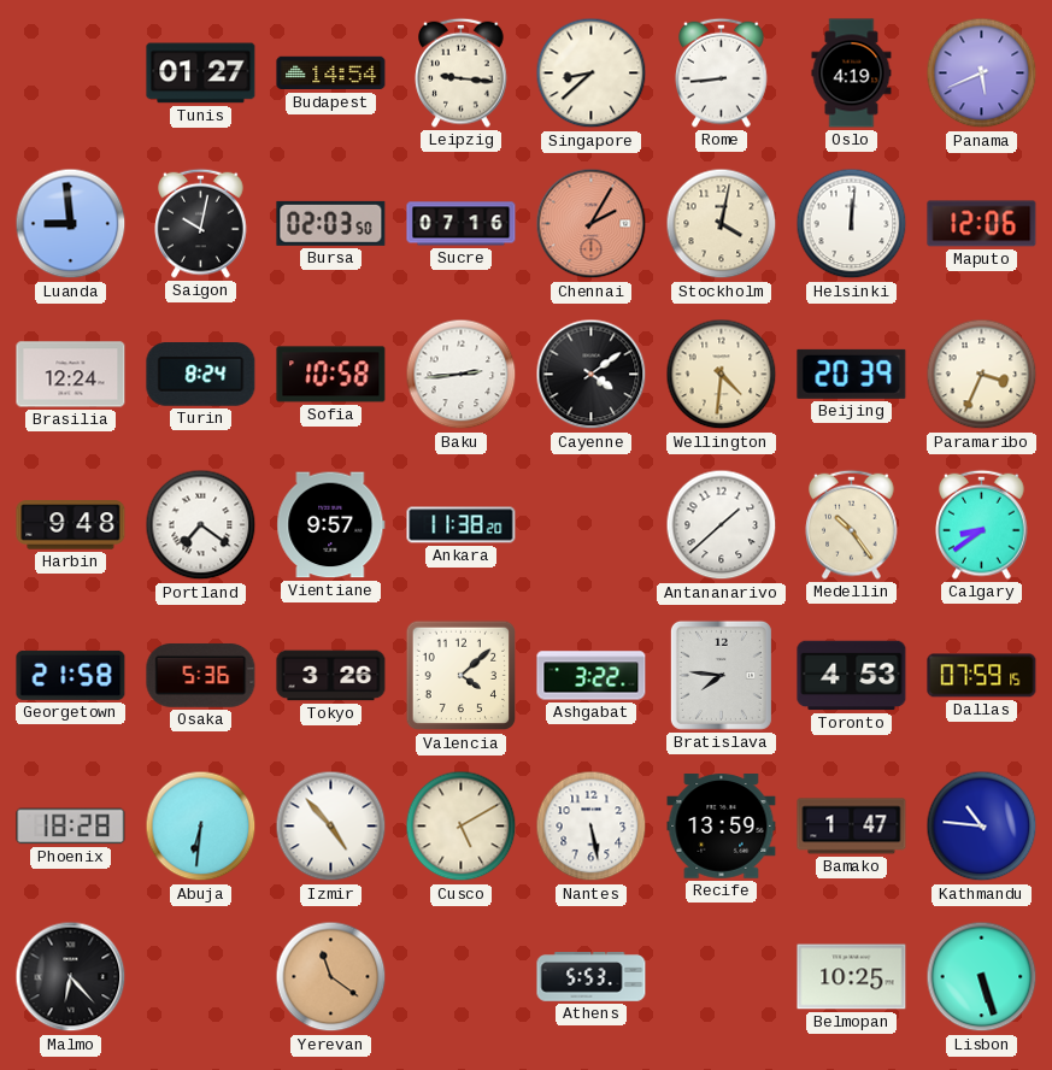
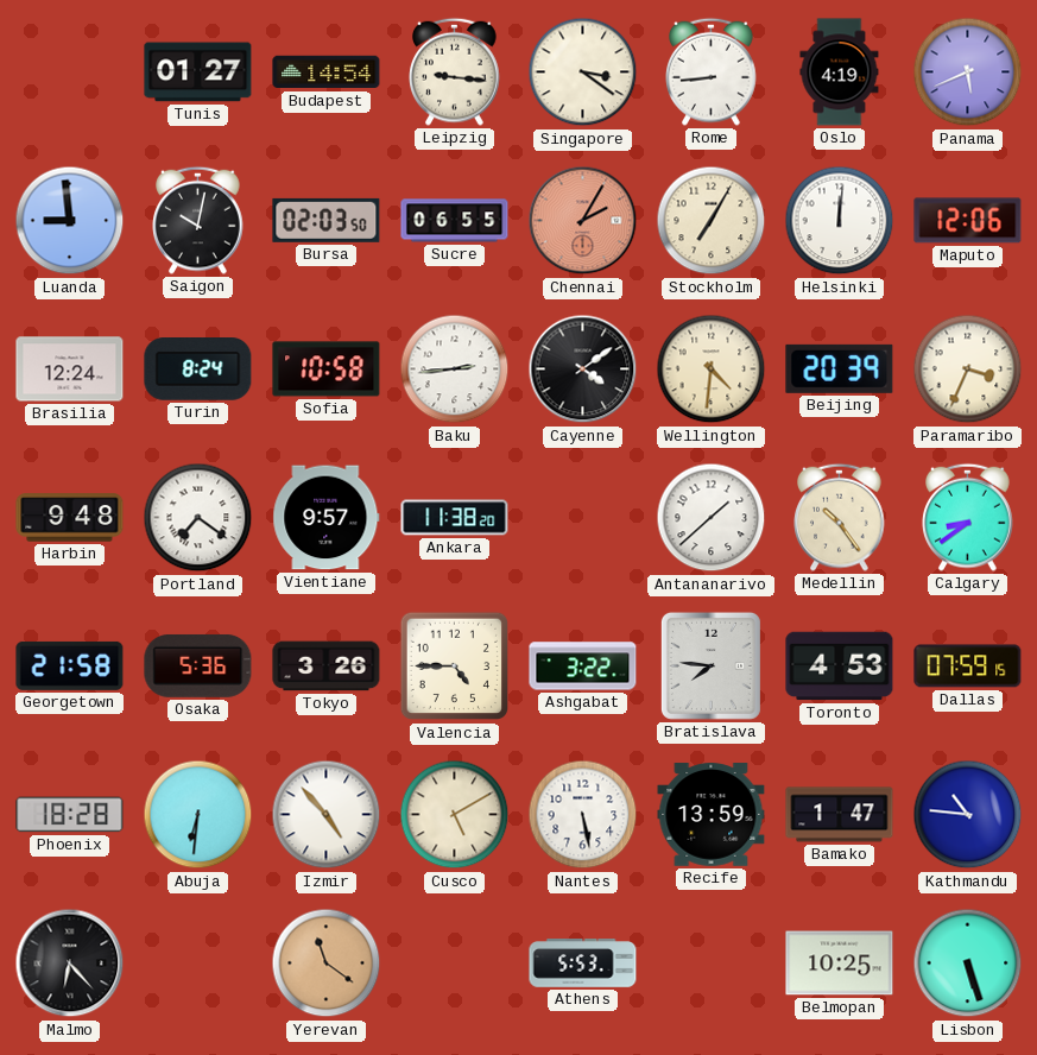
Singapore: 8:38 -> 3:21
Sucre: 07:16 -> 06:55
Stockholm: 4:02 -> 7:05
Valencia: 4:08 -> 4:45
